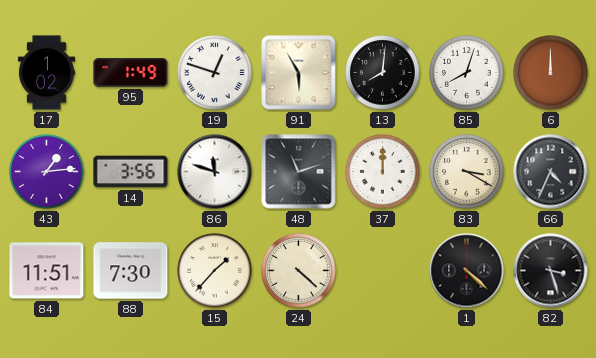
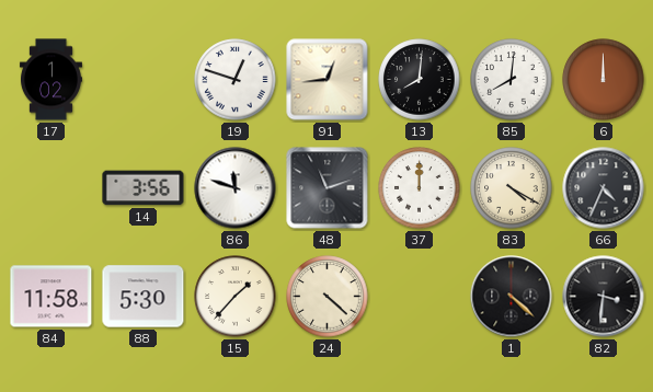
95: 1:49 -> none
91: 5:55 -> 12:44
85: 8:03 -> 8:01
43: 1:14 -> none
83: 3:20 -> 4:20
84: 11:51 -> 11:58
88: 7:30 -> 5:30
82: 3:27 -> 3:31
